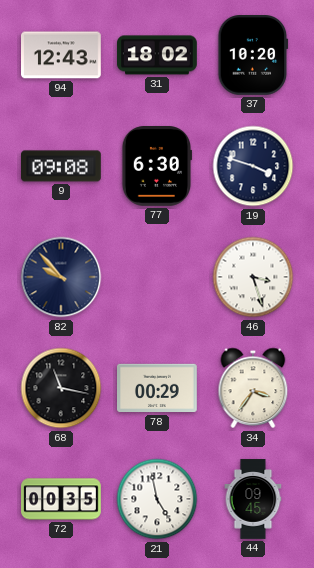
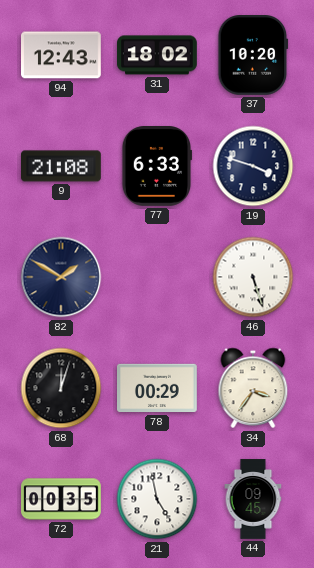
9: 09:08 -> 21:08
77: 6:30 -> 6:33
82: 9:53 -> 1:50
46: 3:27 -> 5:27
68: 11:17 -> 12:03
